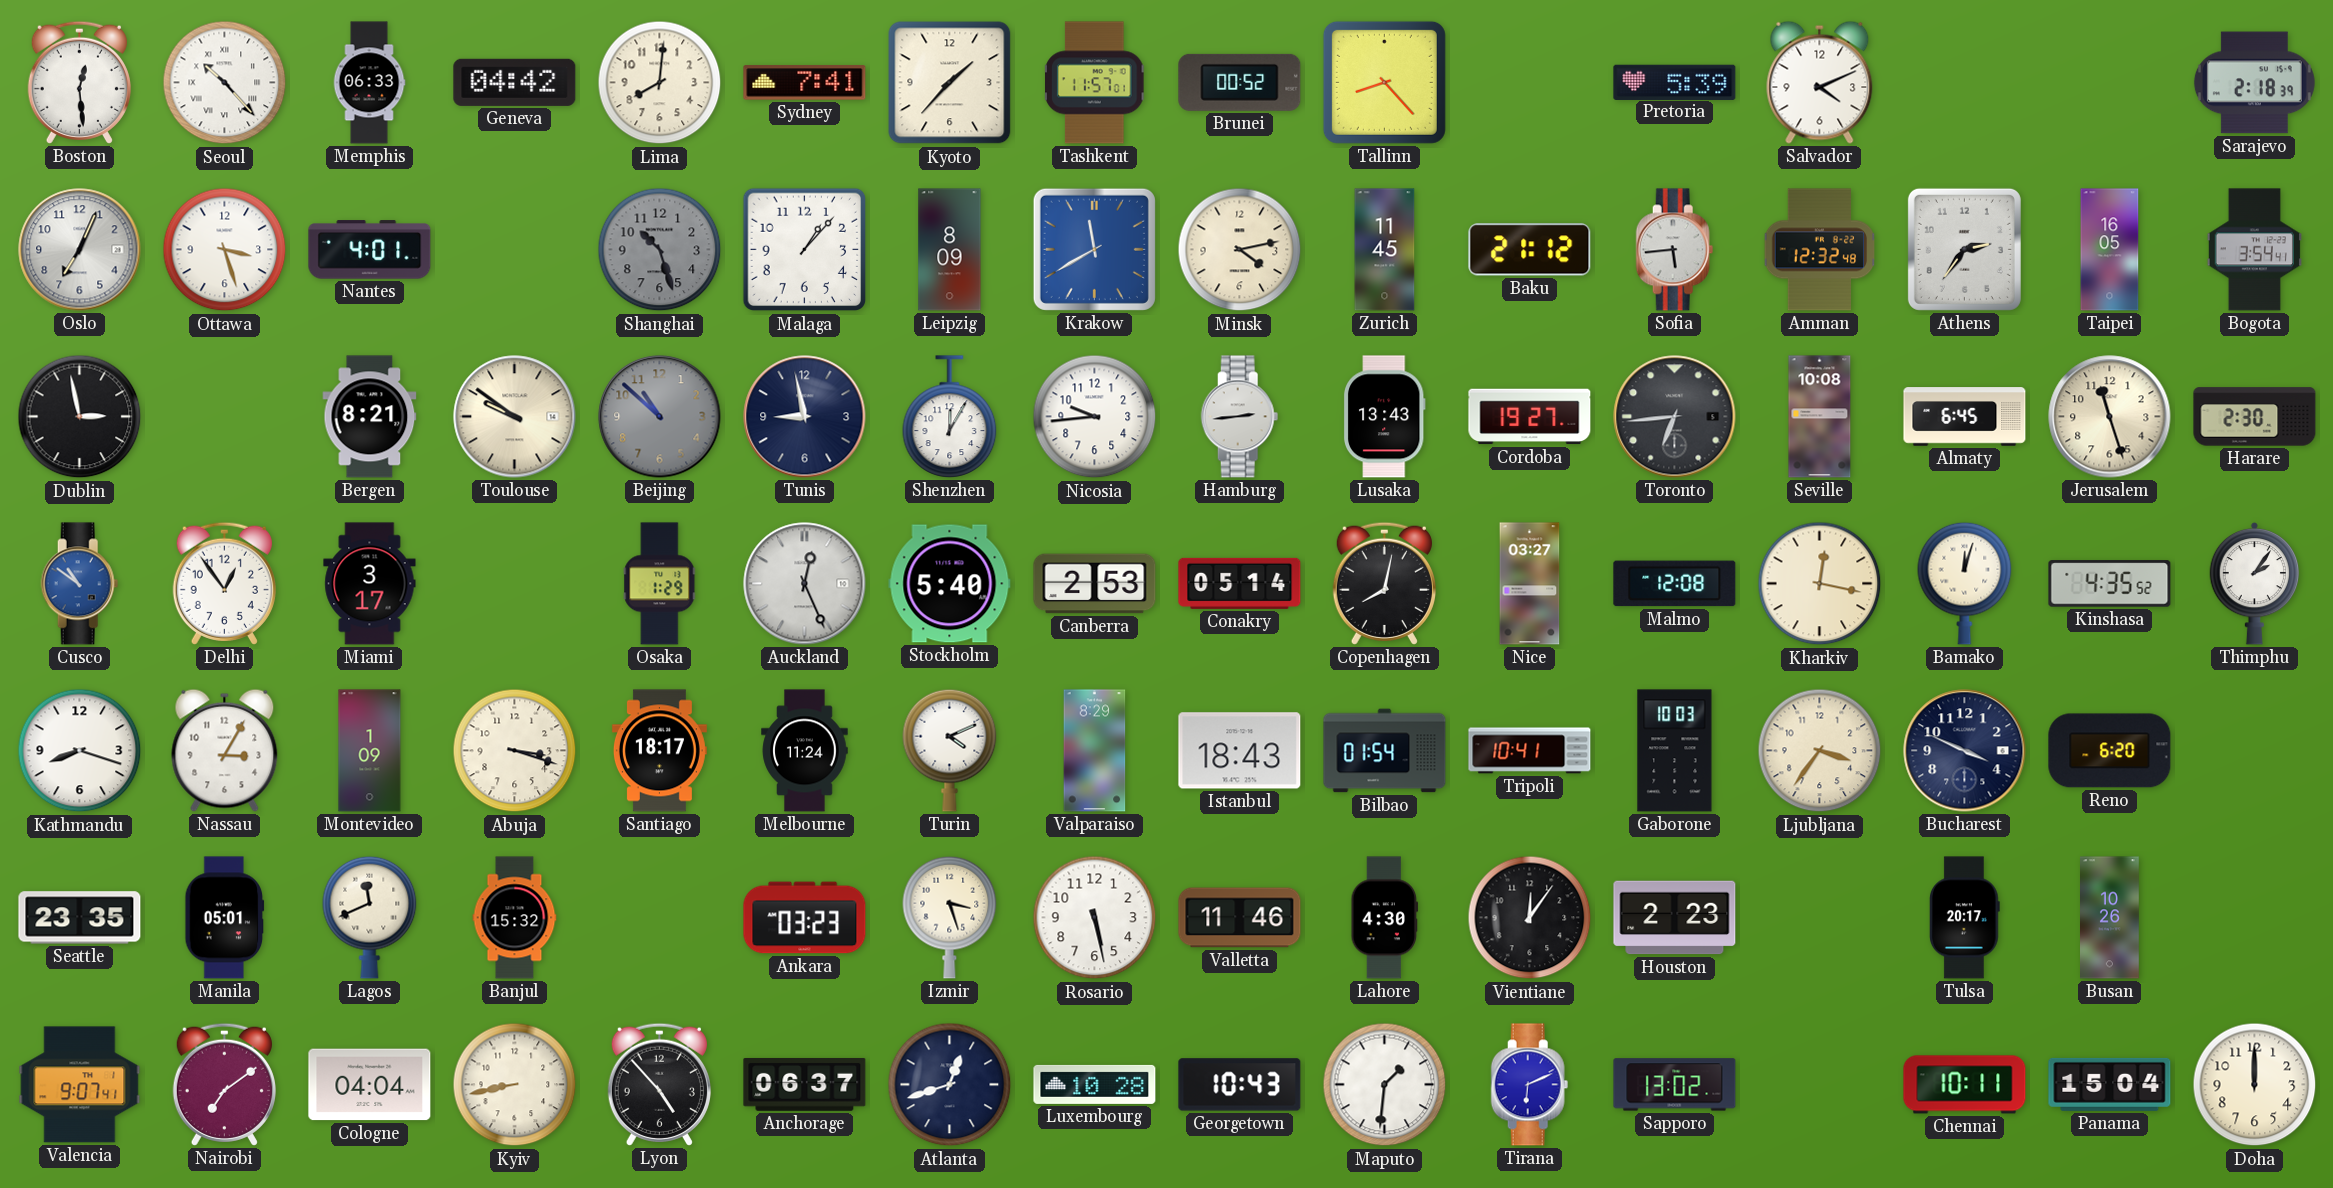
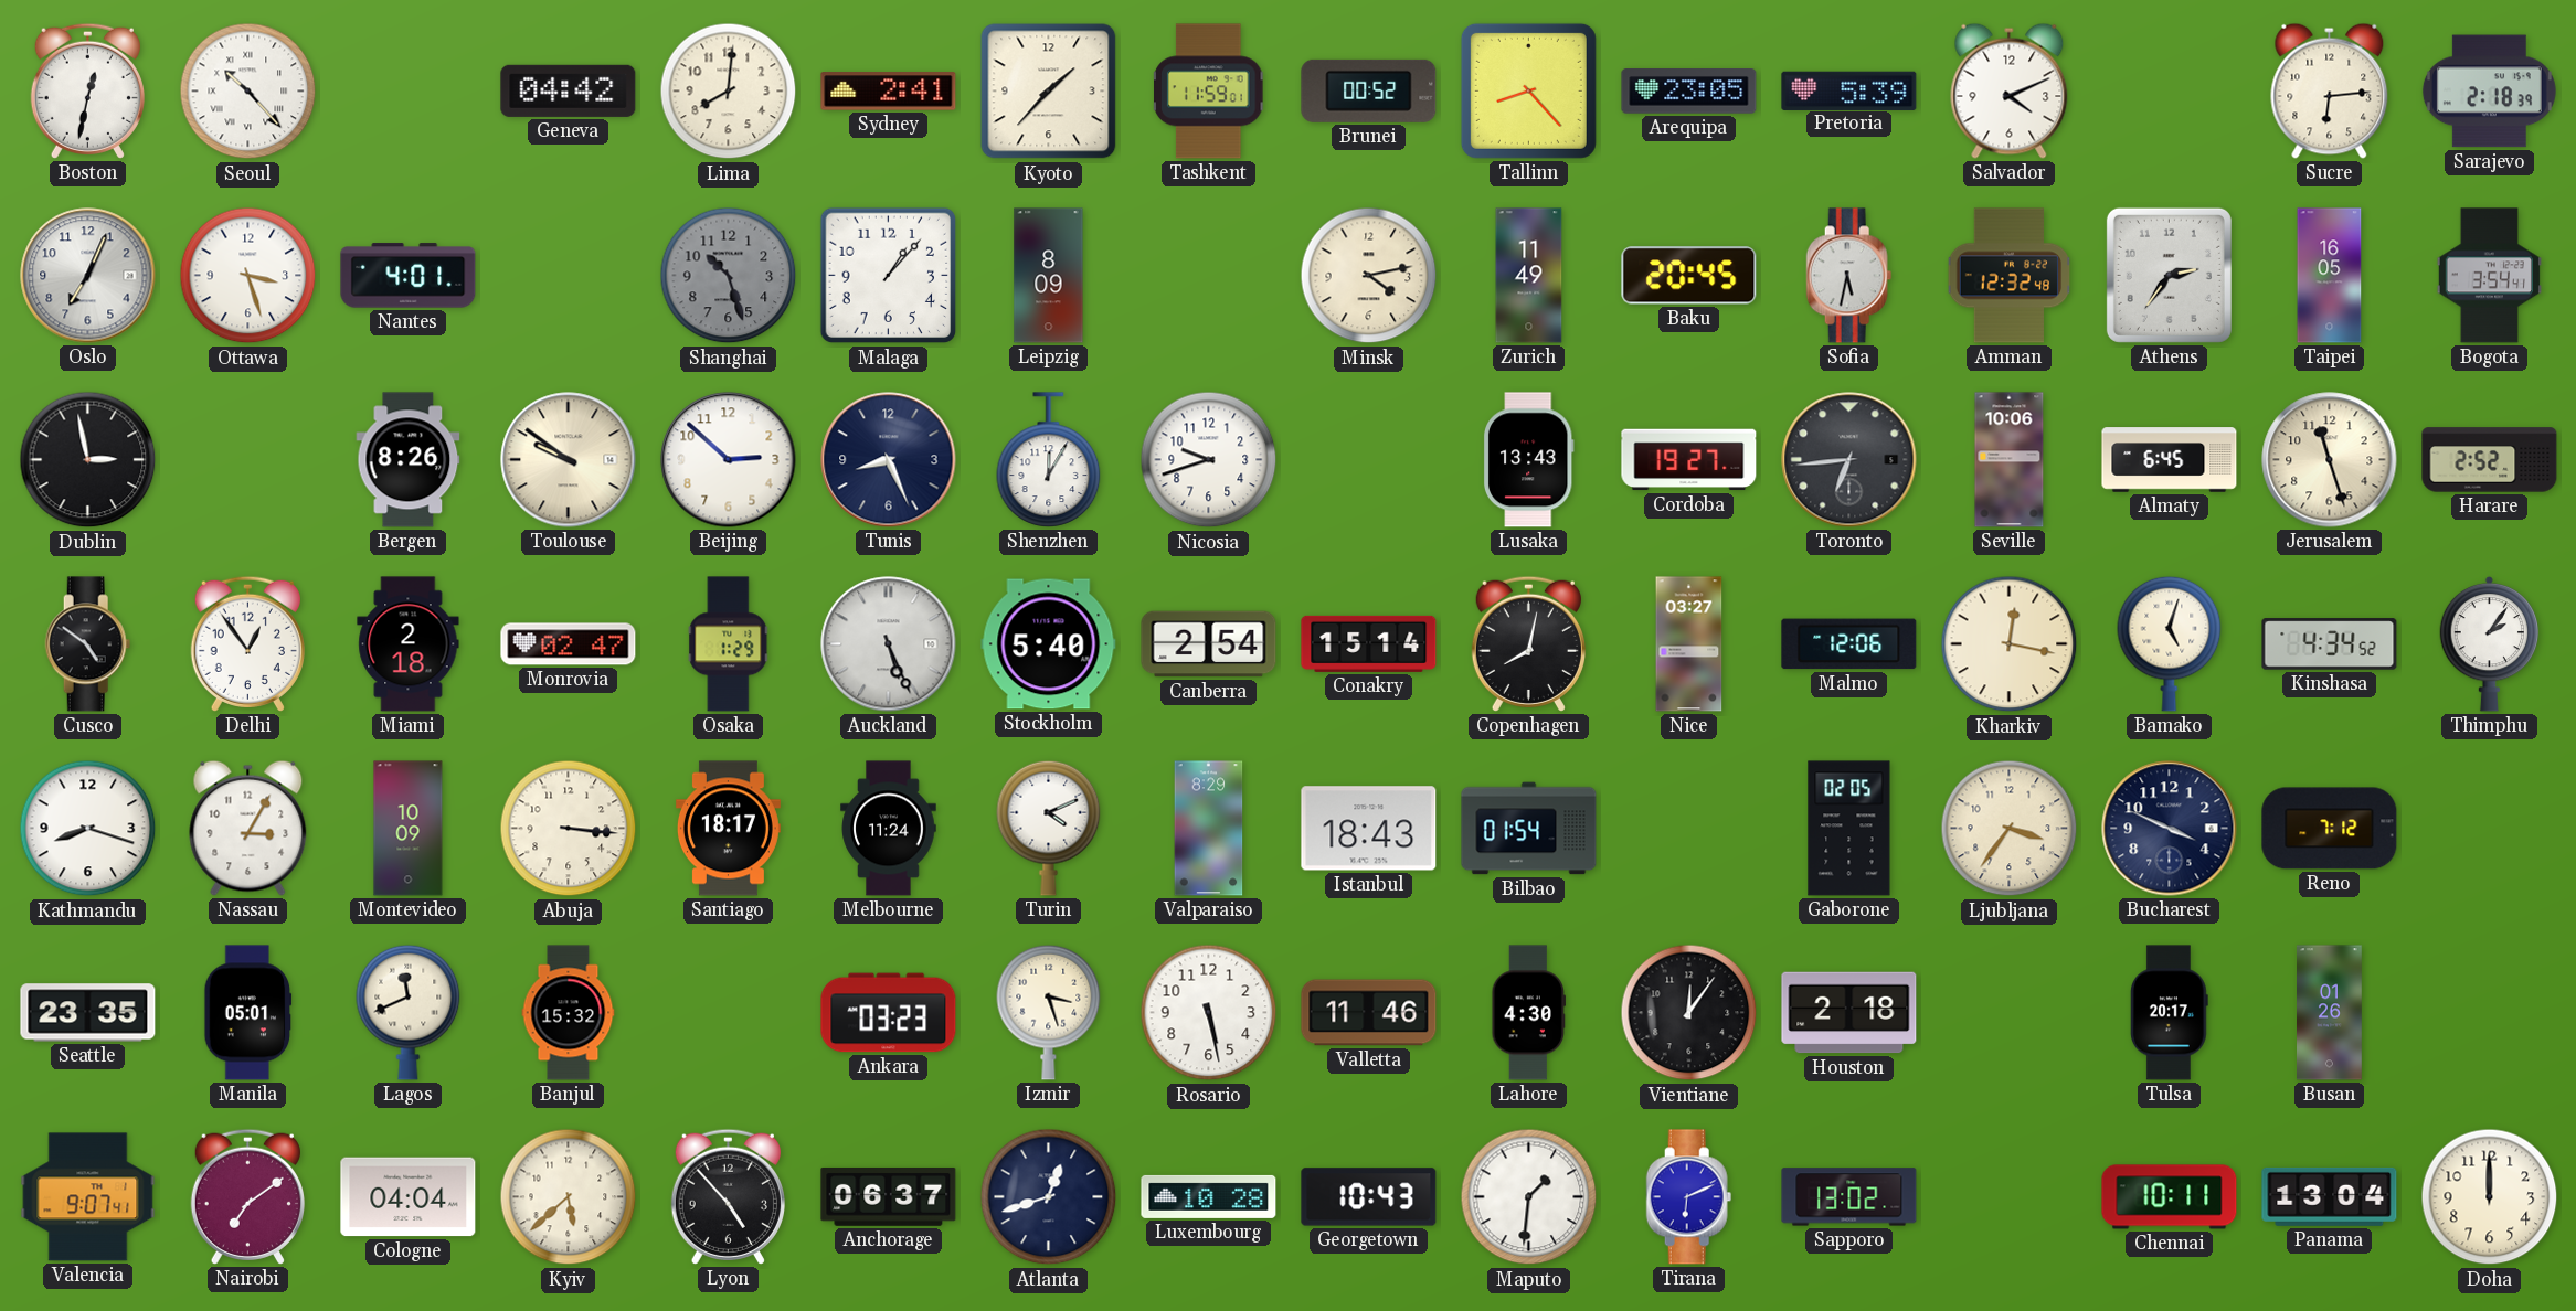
Boston: 12:29 -> 12:32
Memphis: 06:33 -> none
Sydney: 7:41 -> 2:41
Tashkent: 11:57 -> 11:59
Arequipa: none -> 23:05
Sucre: none -> 6:14
Krakow: 11:40 -> none
Zurich: 11:45 -> 11:49
Baku: 21:12 -> 20:45
Sofia: 5:44 -> 5:32
Bergen: 8:21 -> 8:26
Beijing: 10:52 -> 2:52
Beijing dial: grey -> white
Tunis: 8:58 -> 8:26
Nicosia: 9:44 -> 9:42
Hamburg: 2:44 -> none
Seville: 10:08 -> 10:06
Harare: 2:30 -> 2:52
Cusco: 10:51 -> 4:51
Cusco dial: blue -> black
Miami: 3:17 -> 2:18
Monrovia: none -> 02:47
Auckland: 12:26 -> 5:26
Canberra: 2:53 -> 2:54
Conakry: 05:14 -> 15:14
Malmo: 12:08 -> 12:06
Bamako: 12:03 -> 5:03
Kinshasa: 4:35 -> 4:34
Montevideo: 1:09 -> 10:09
Abuja: 3:18 -> 3:16
Tripoli: 10:41 -> none
Gaborone: 10:03 -> 02:05
Reno: 6:20 -> 7:12
Houston: 2:23 -> 2:18
Busan: 10:26 -> 01:26
Kyiv: 8:43 -> 5:38
Panama: 15:04 -> 13:04
